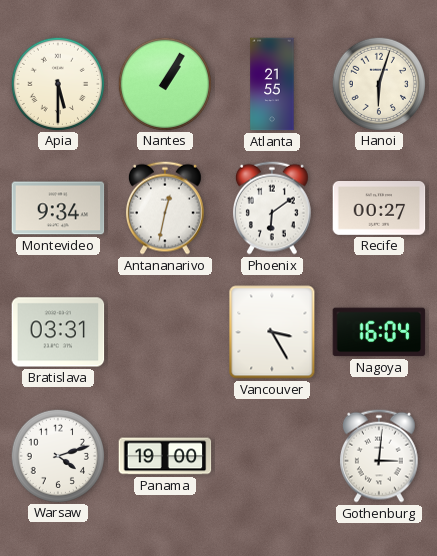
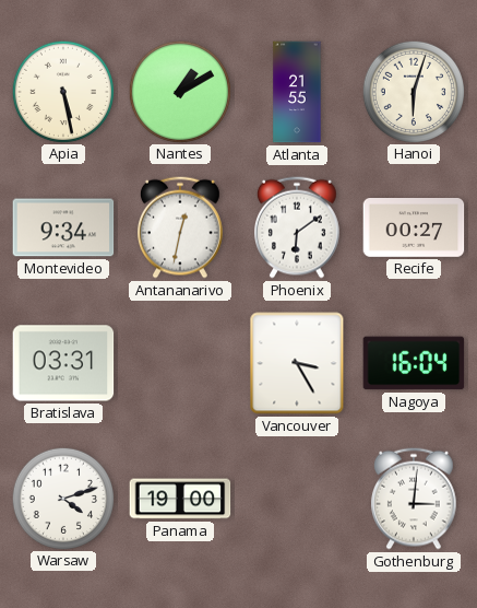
Apia: 5:30 -> 5:28
Nantes: 1:05 -> 1:10
